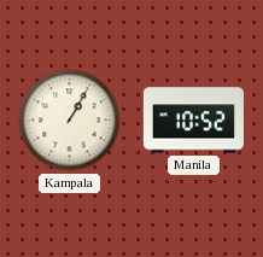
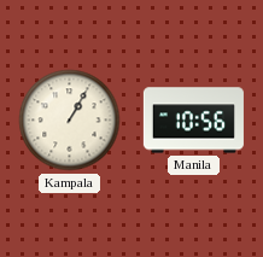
Manila: 10:52 -> 10:56
